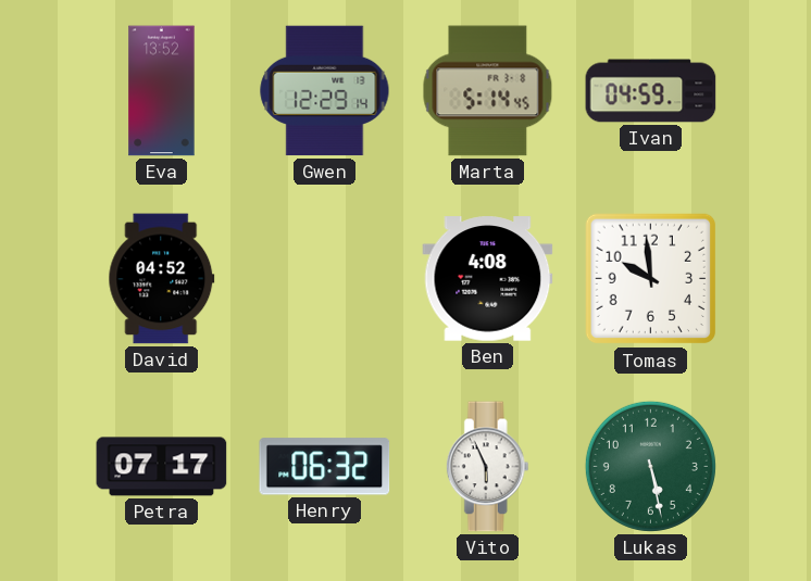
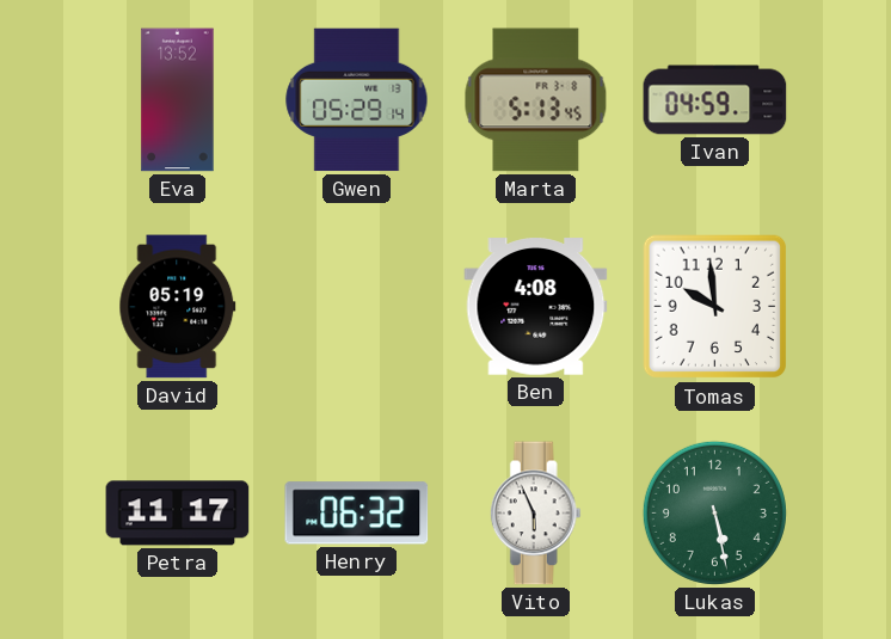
Gwen: 12:29 -> 05:29
Marta: 5:14 -> 5:13
David: 04:52 -> 05:19
Petra: 07:17 -> 11:17
